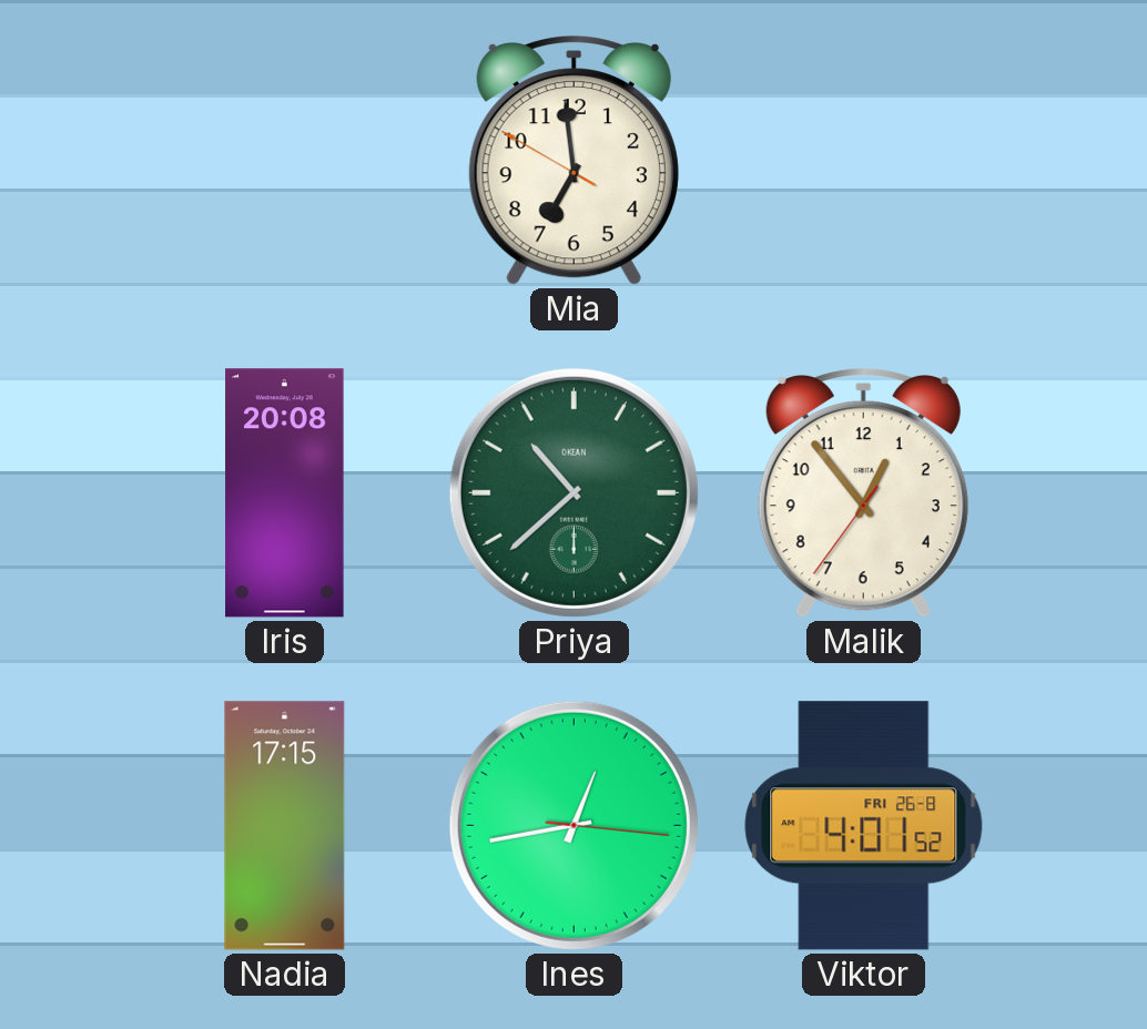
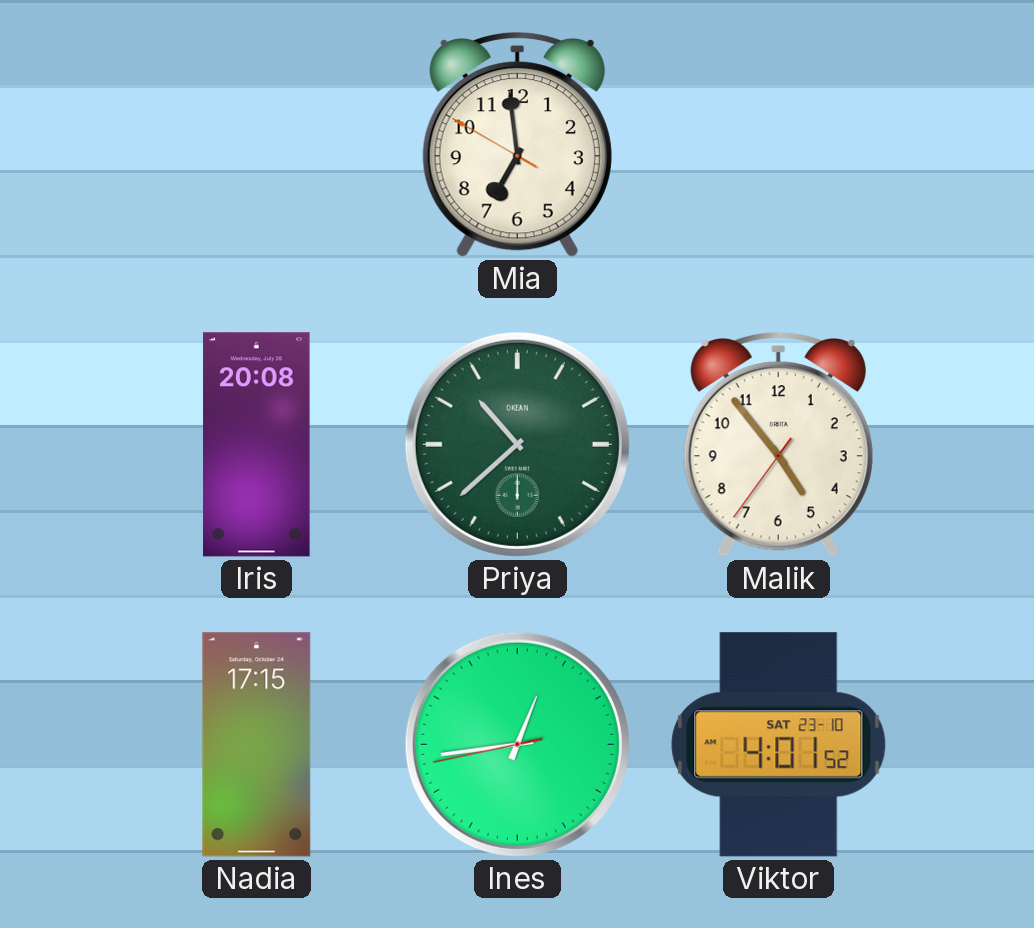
Malik: 12:53 -> 4:53
Ines: 12:43:16 -> 12:43:43
Viktor date: FRI 26-8 -> SAT 23-10
